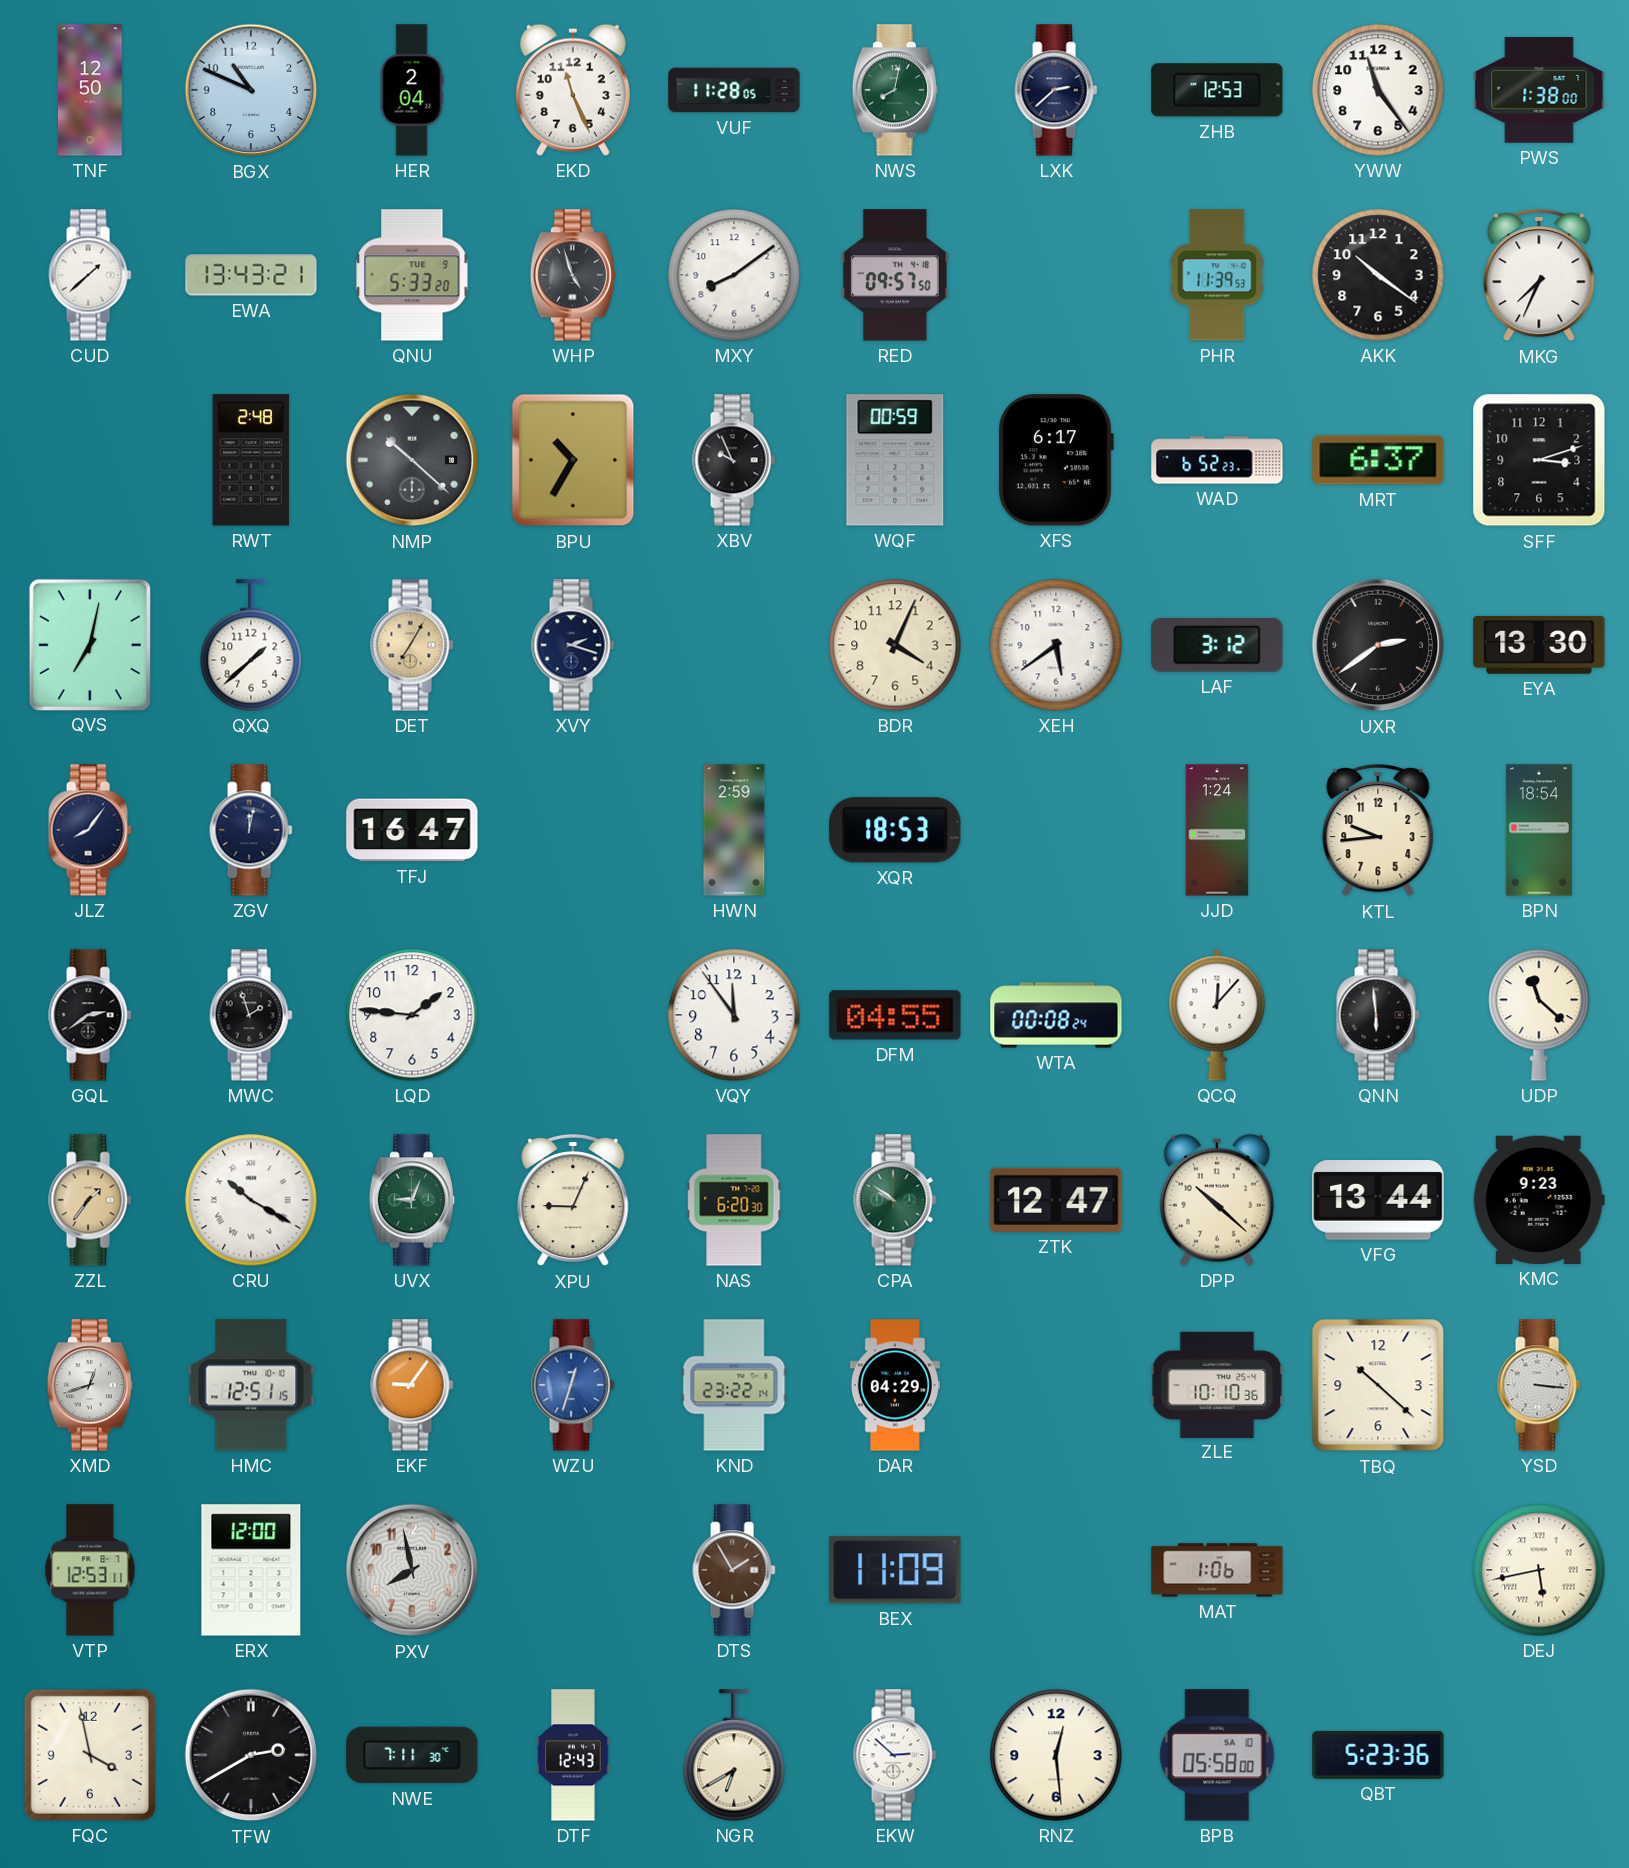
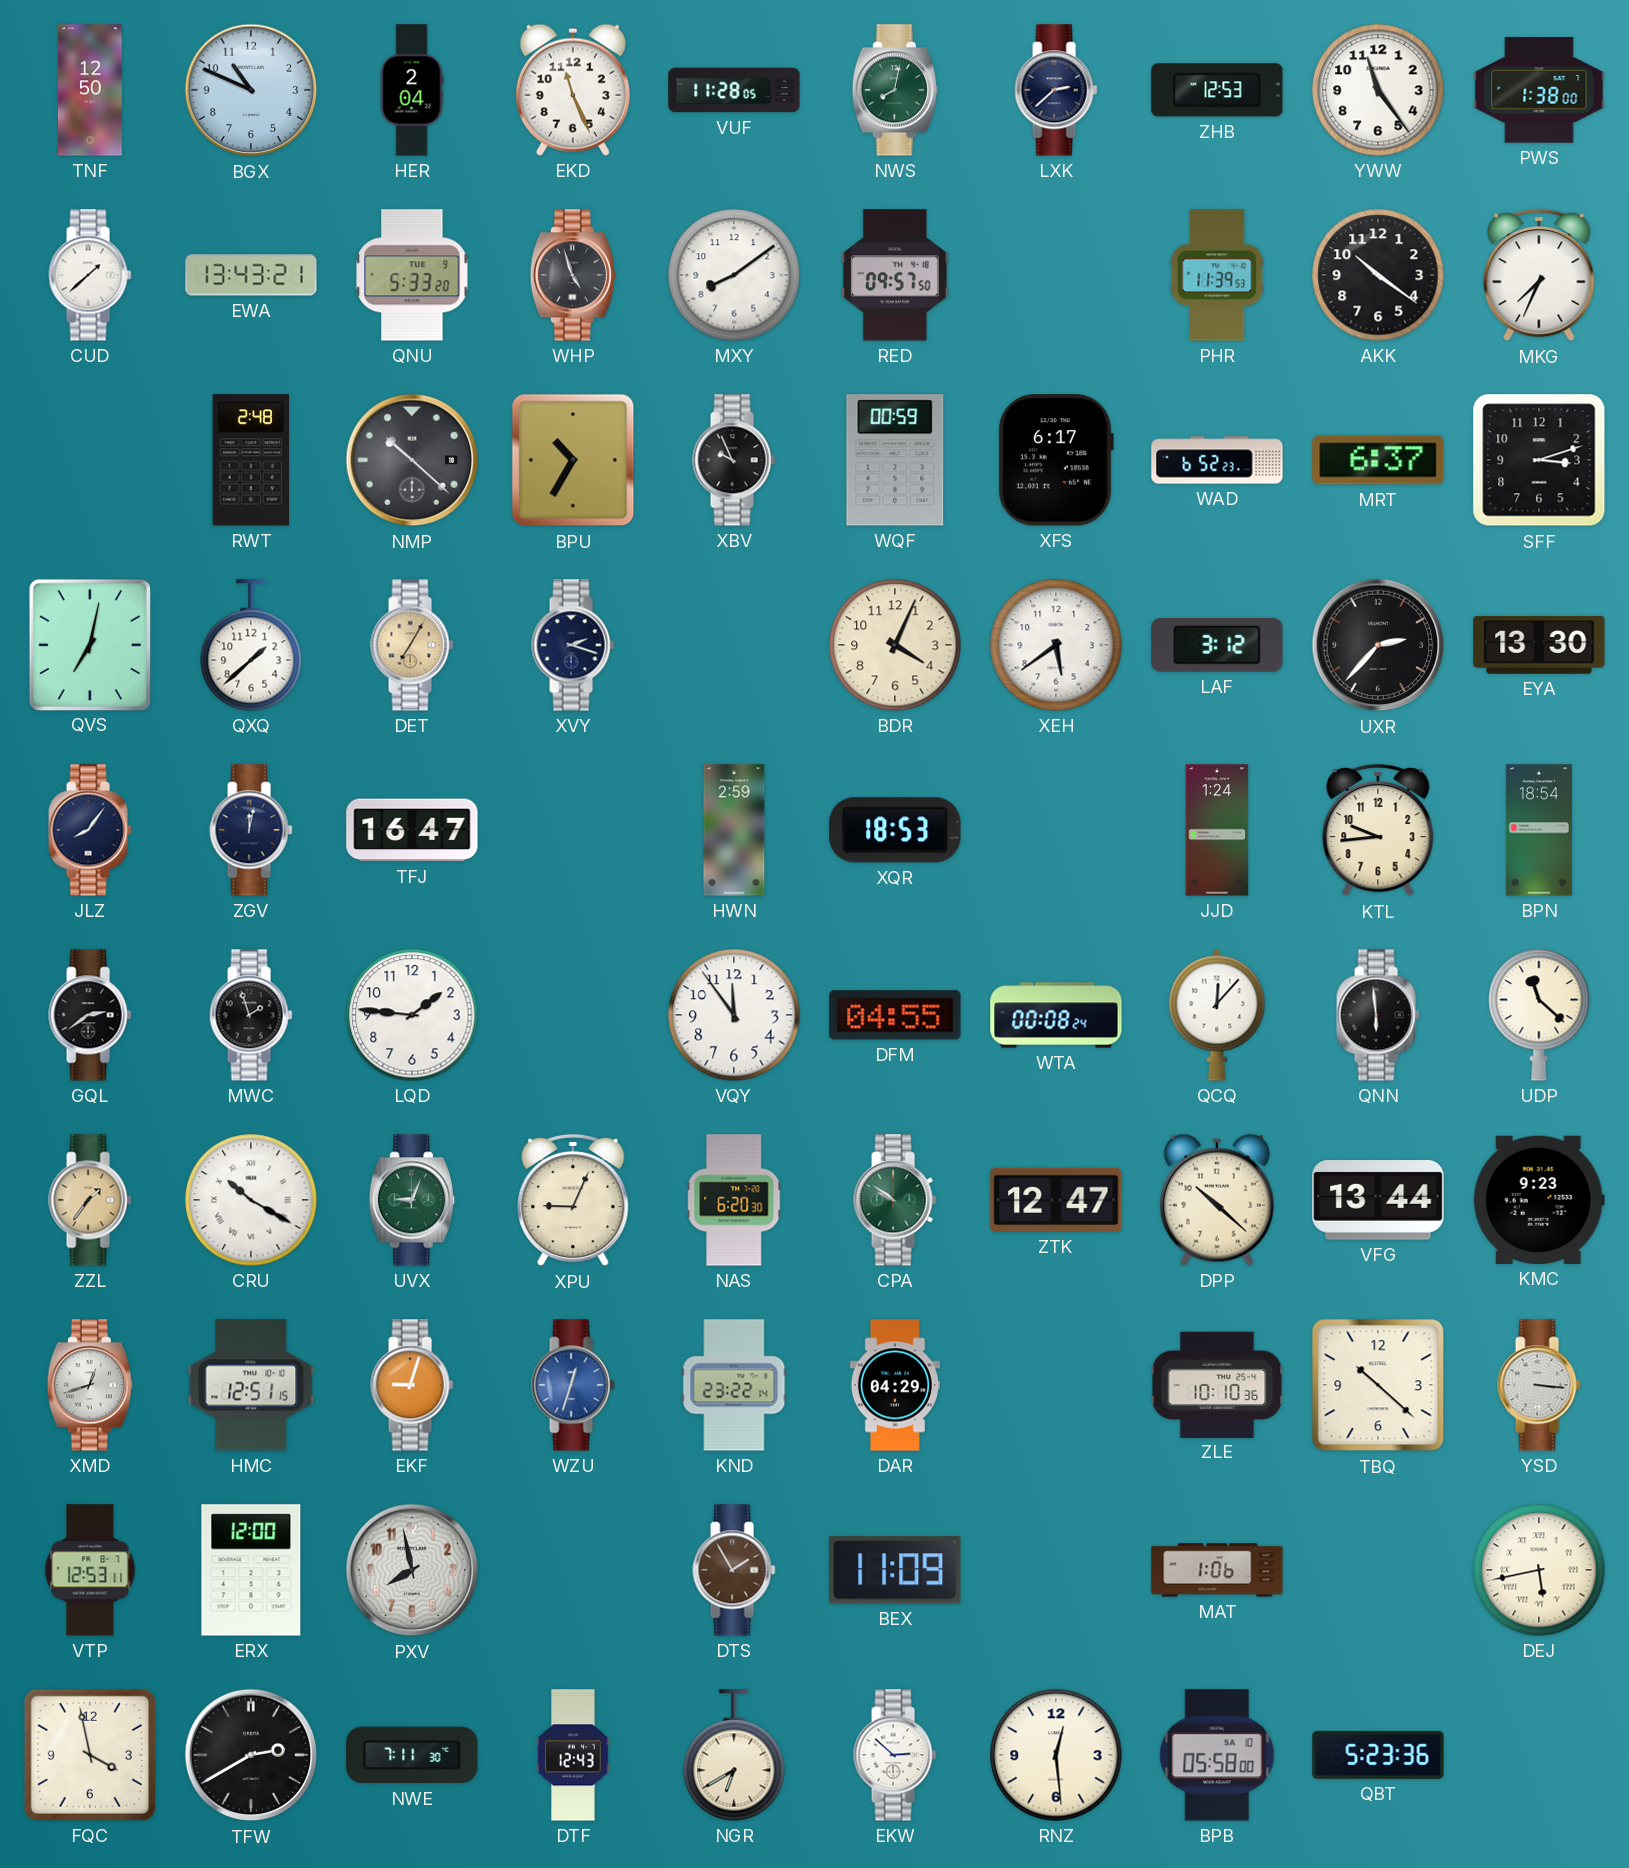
UXR: 2:39 -> 2:37
EKF: 9:06 -> 9:03
